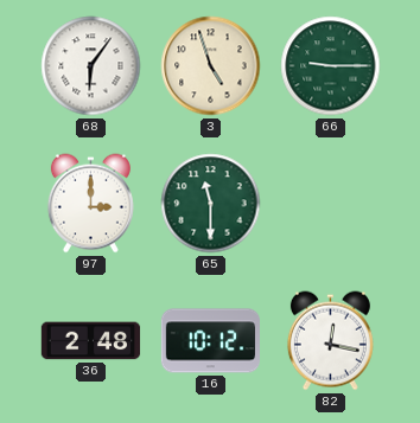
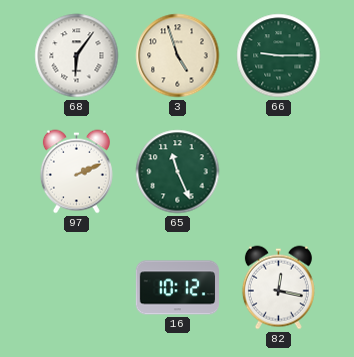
97: 3:00 -> 2:11
65: 11:30 -> 11:26
36: 2:48 -> none
